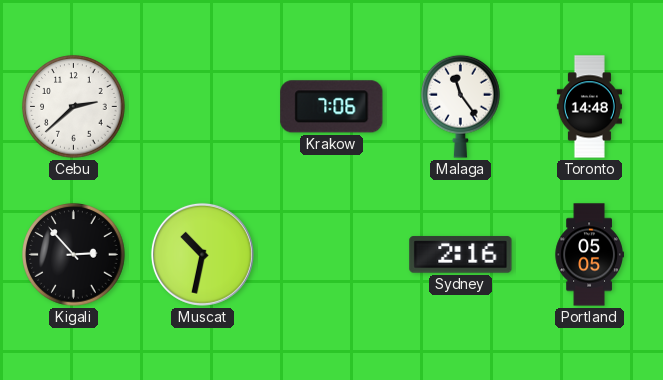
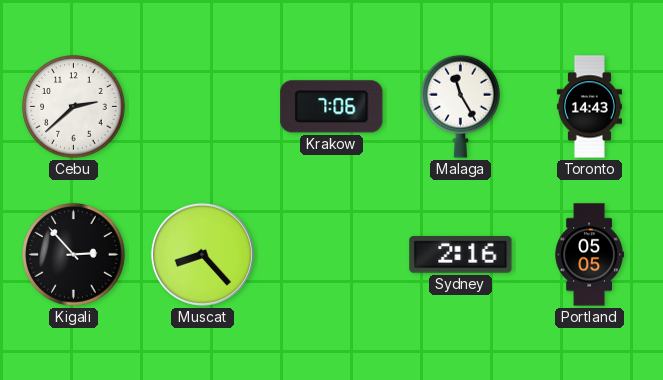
Malaga: 11:24 -> 11:25
Toronto: 14:48 -> 14:43
Muscat: 10:32 -> 8:23
